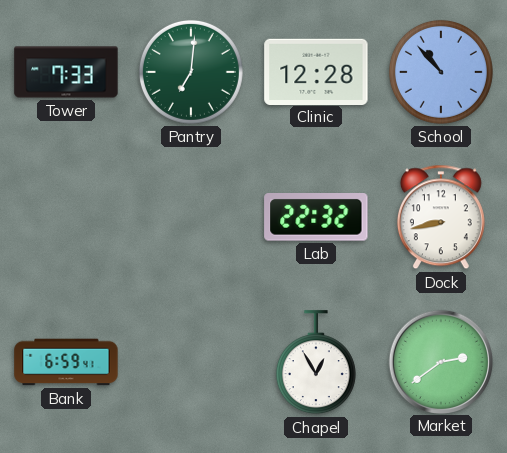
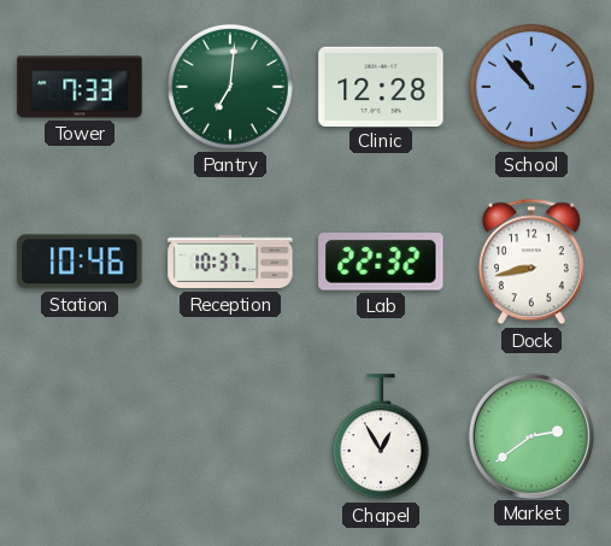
Station: none -> 10:46
Reception: none -> 10:37
Bank: 6:59 -> none
